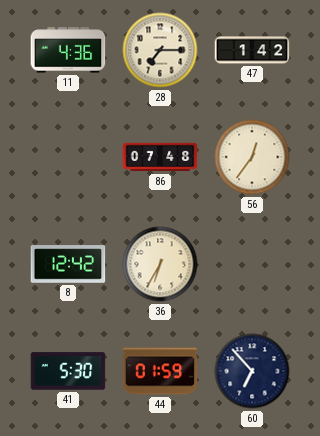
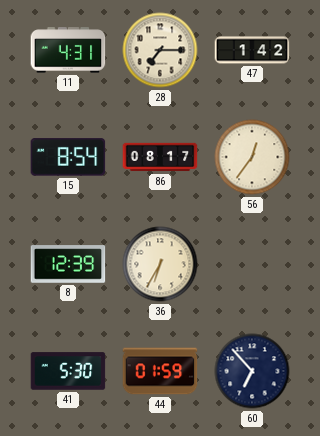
11: 4:36 -> 4:31
15: none -> 8:54
86: 07:48 -> 08:17
8: 12:42 -> 12:39
